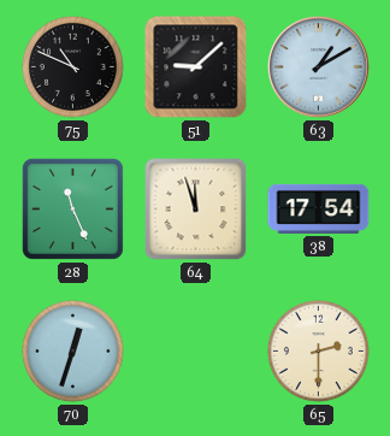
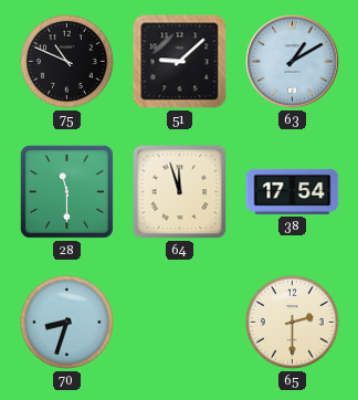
28: 11:26 -> 11:30
70: 12:33 -> 8:33
